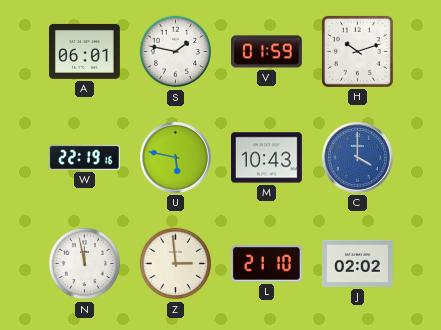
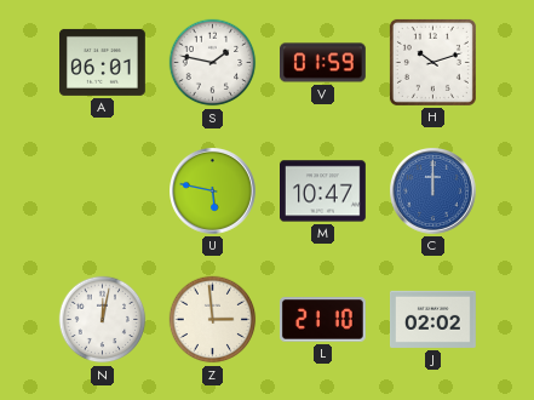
W: 22:19 -> none
M: 10:43 -> 10:47
C: 4:00 -> 12:00
N: 11:58 -> 12:02
